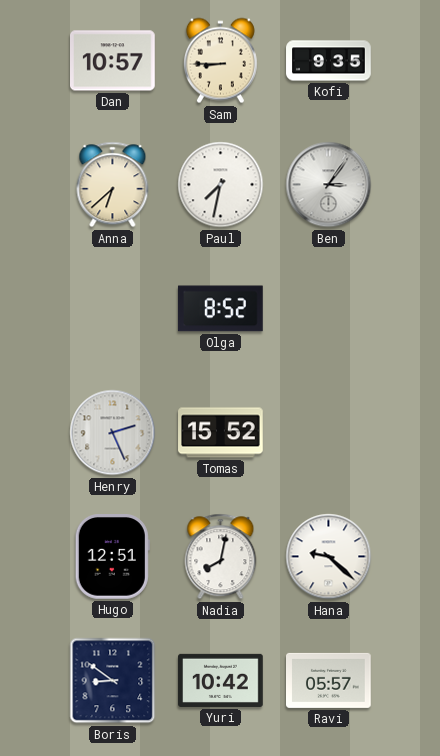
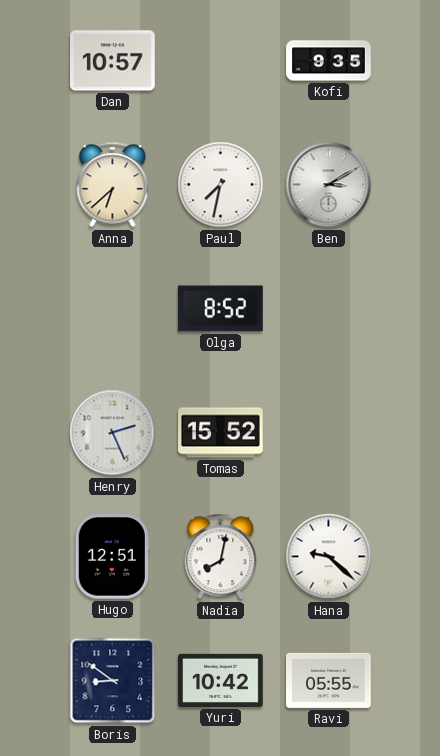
Sam: 8:45 -> none
Ben: 3:06 -> 3:10
Ravi: 05:57 -> 05:55
